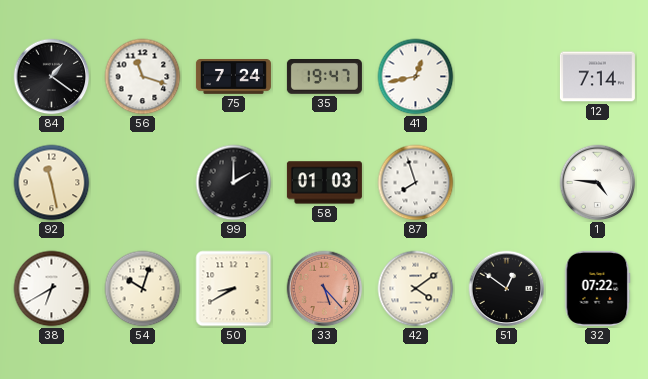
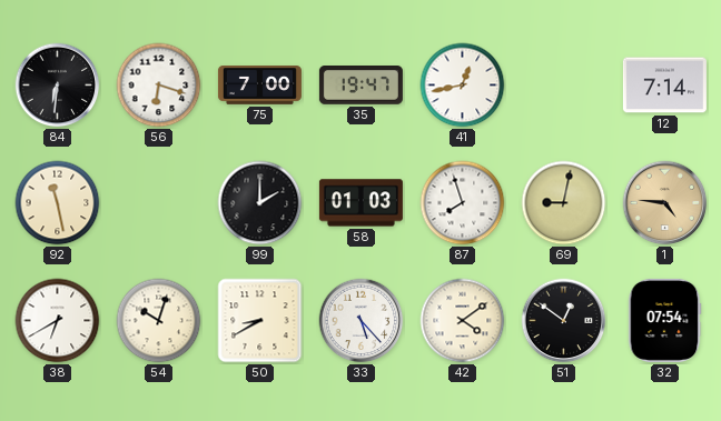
84: 1:21 -> 6:31
56: 11:18 -> 6:18
75: 7:24 -> 7:00
69: none -> 9:02
1 dial: white -> champagne
33 dial: salmon -> white
32: 07:22 -> 07:54
